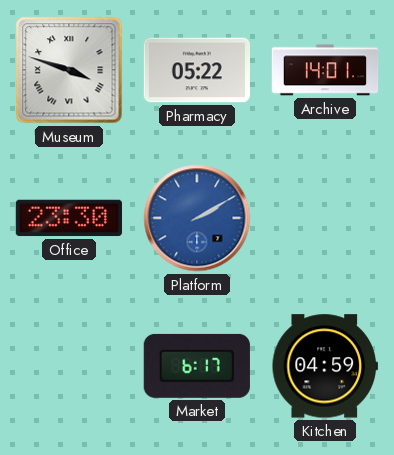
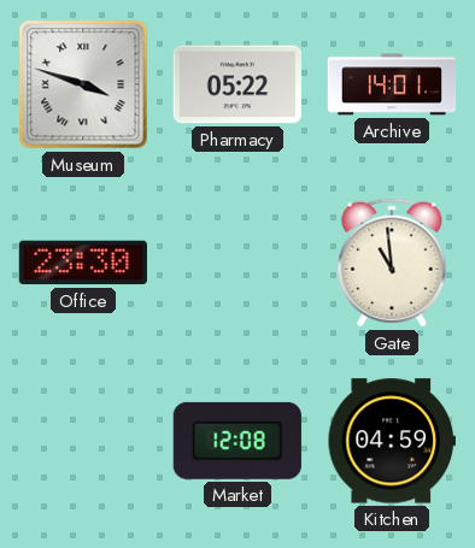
Platform: 2:10 -> none
Gate: none -> 10:59
Market: 6:17 -> 12:08
